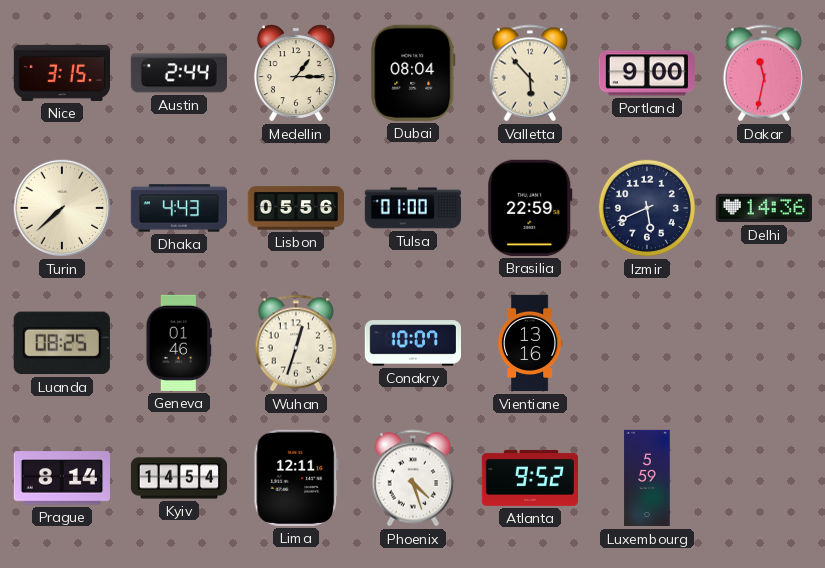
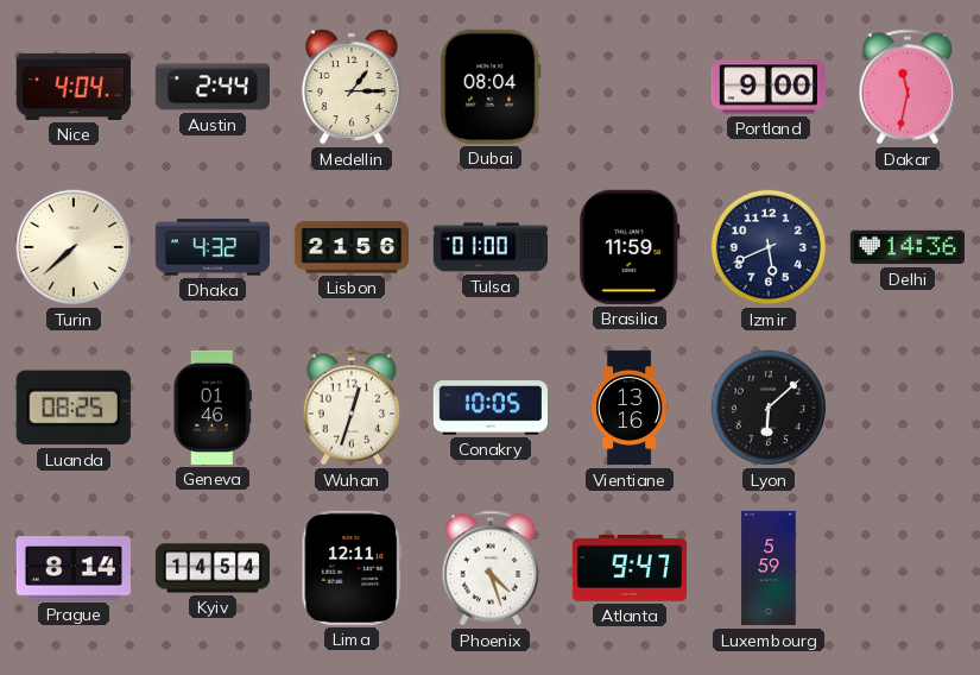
Nice: 3:15 -> 4:04
Valletta: 5:53 -> none
Dhaka: 4:43 -> 4:32
Lisbon: 05:56 -> 21:56
Brasilia: 22:59 -> 11:59
Conakry: 10:07 -> 10:05
Lyon: none -> 6:08
Atlanta: 9:52 -> 9:47
